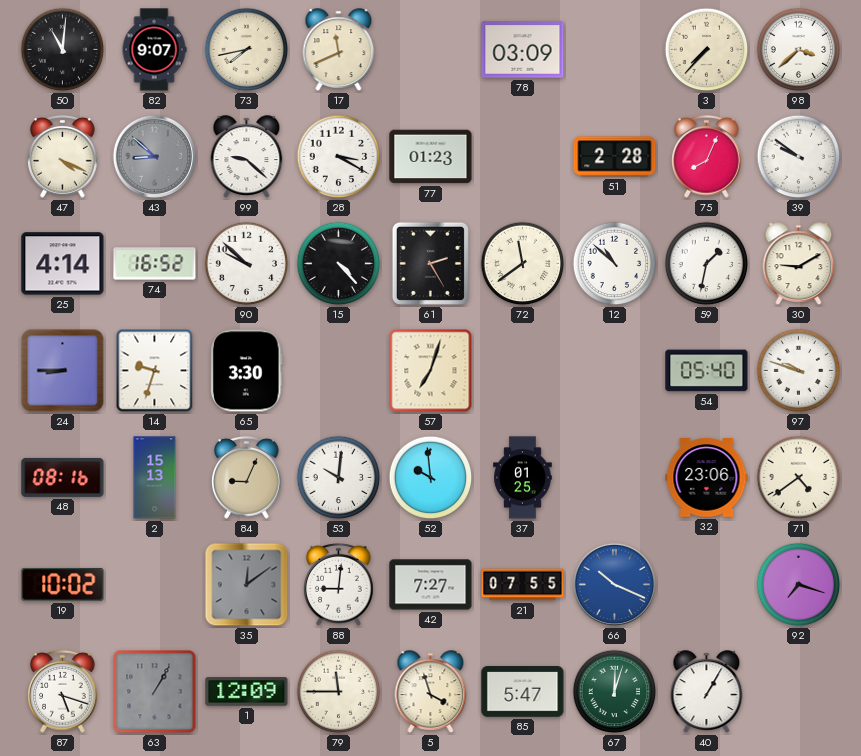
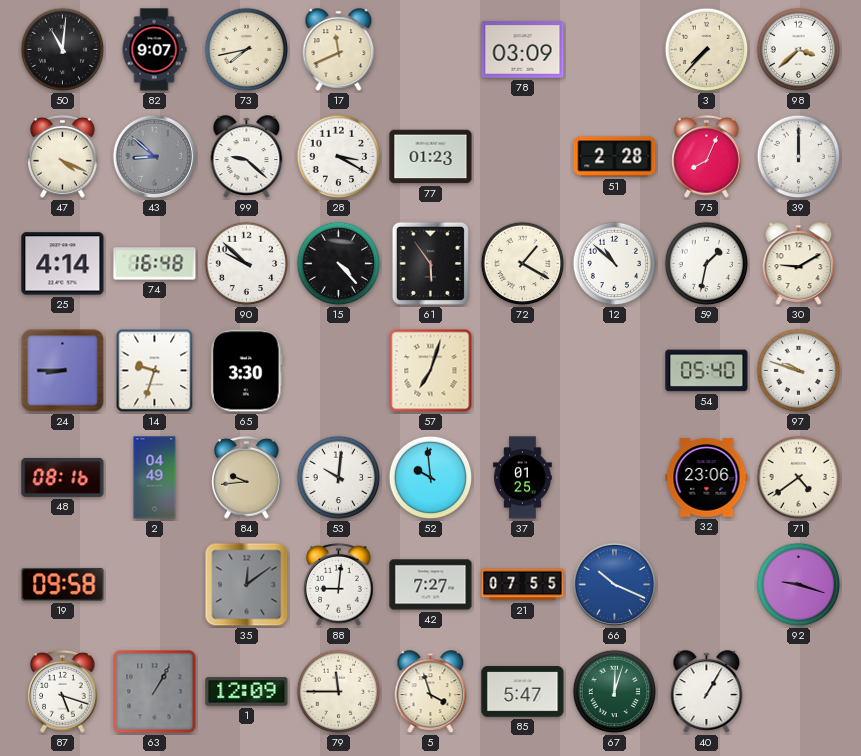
39: 9:51 -> 12:00
74: 16:52 -> 16:48
61: 2:25 -> 5:54
72: 11:39 -> 1:20
2: 15:13 -> 04:49
84: 9:04 -> 9:44
19: 10:02 -> 09:58
92: 7:18 -> 9:18
